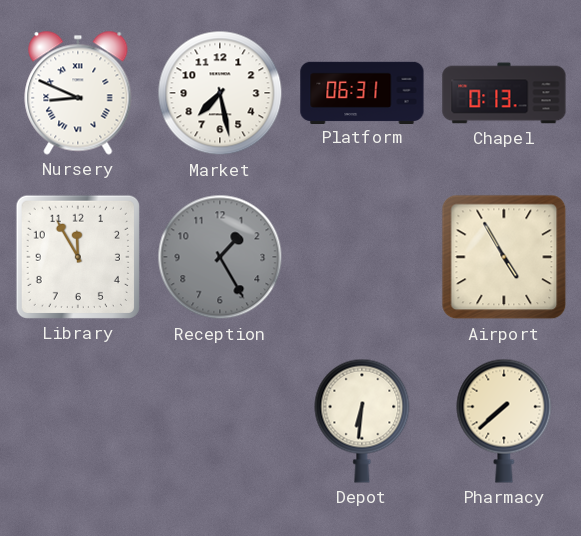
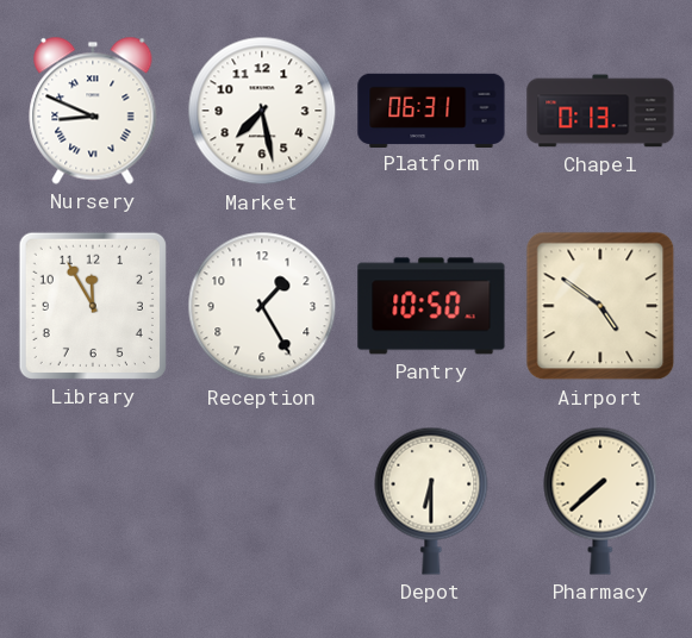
Reception dial: grey -> white
Pantry: none -> 10:50
Airport: 4:55 -> 4:51
Depot: 6:31 -> 6:30
